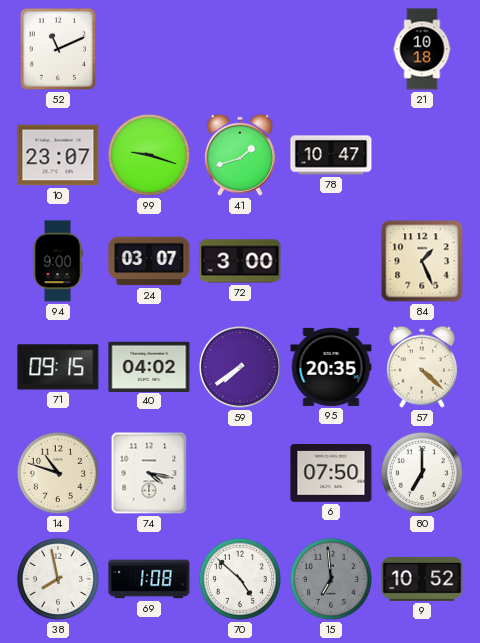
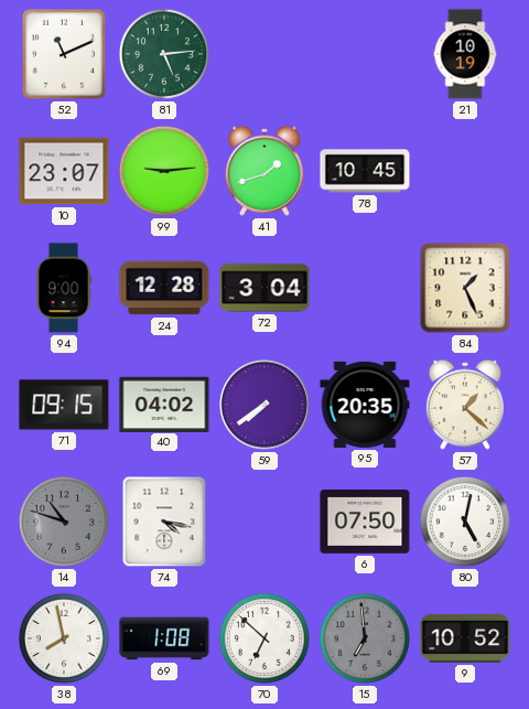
81: none -> 5:14
21: 10:18 -> 10:19
99: 9:18 -> 9:14
78: 10:47 -> 10:45
24: 03:07 -> 12:28
72: 3:00 -> 3:04
57: 4:22 -> 1:22
14 dial: cream -> grey
80: 7:00 -> 5:02
70: 4:52 -> 6:52
